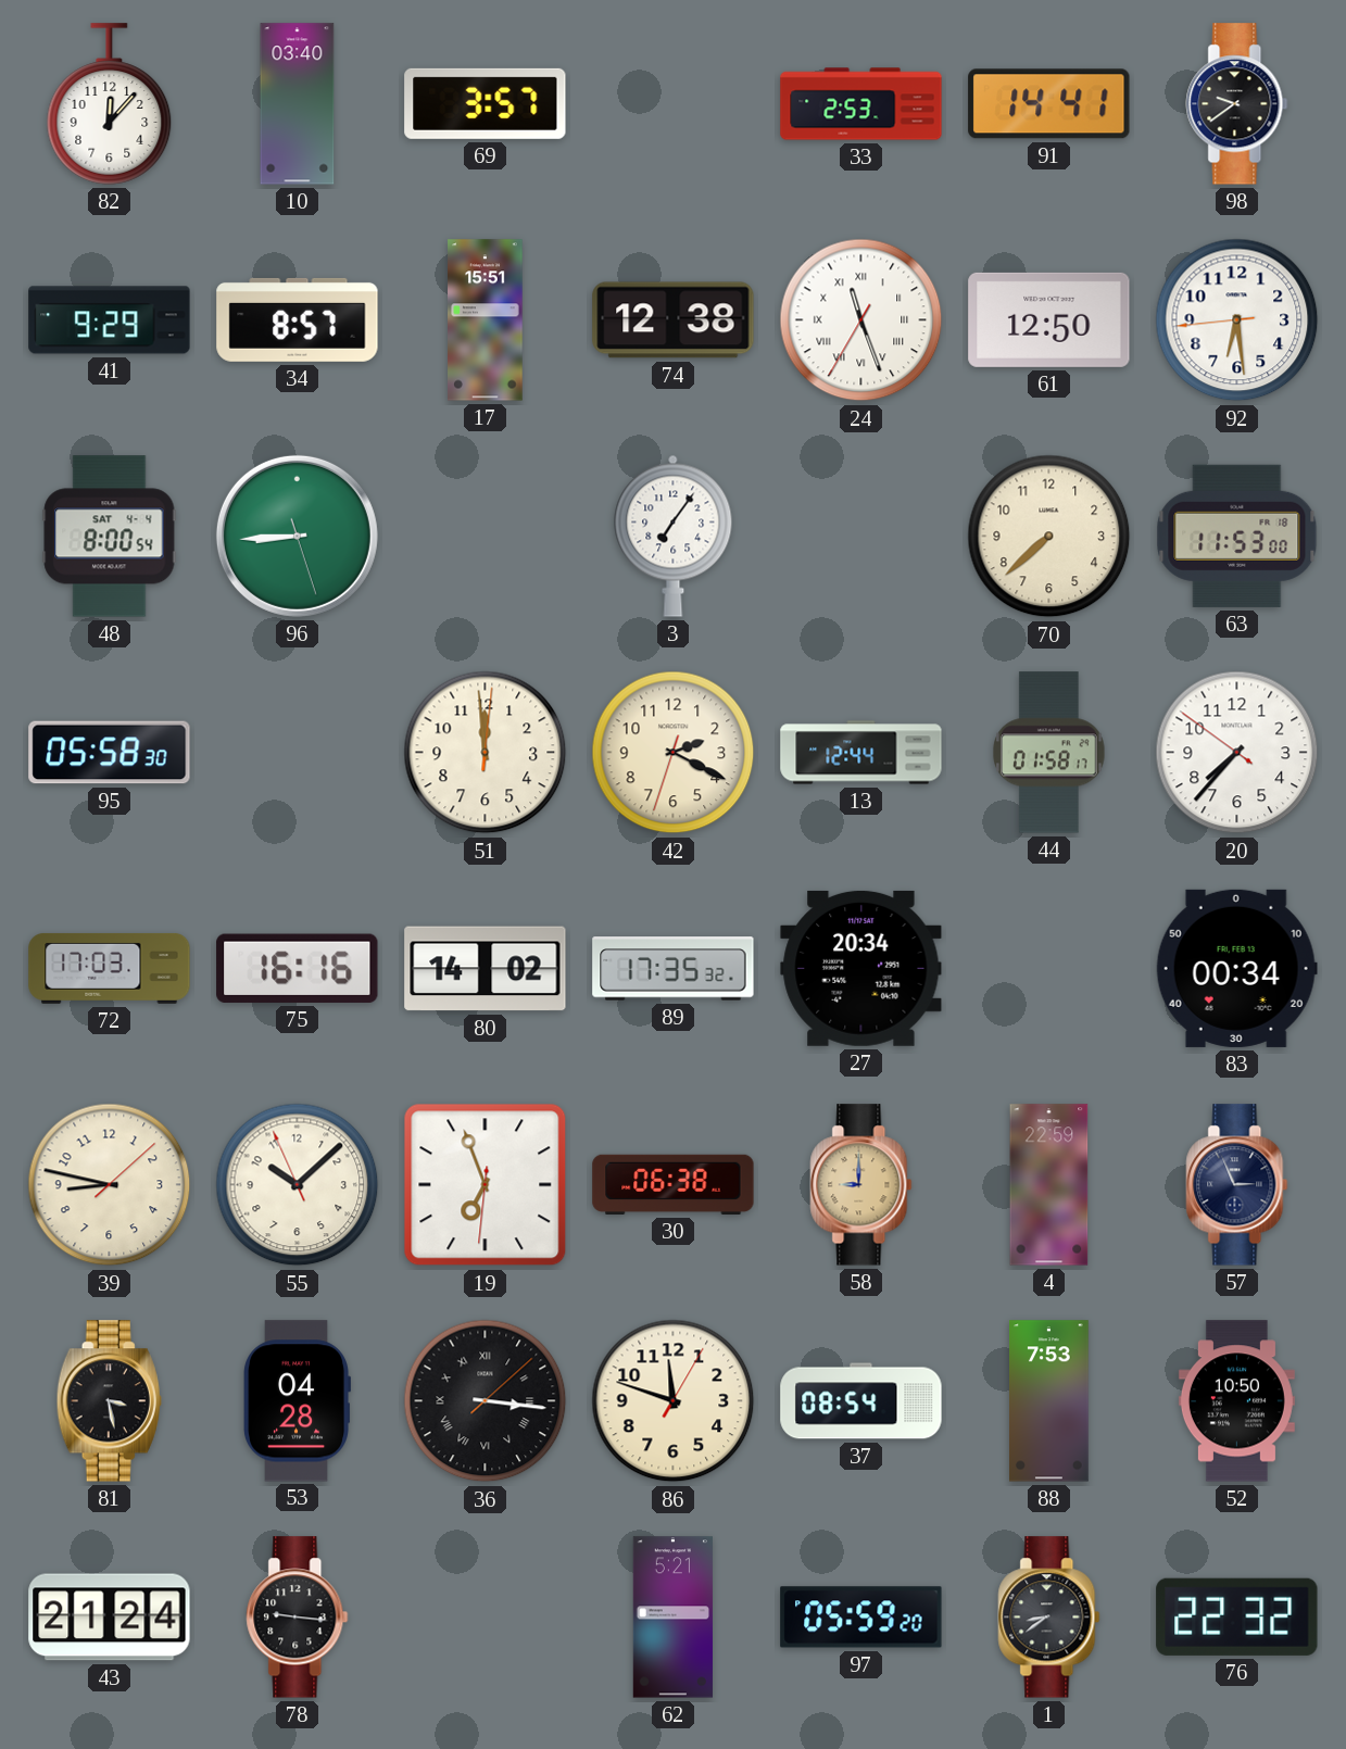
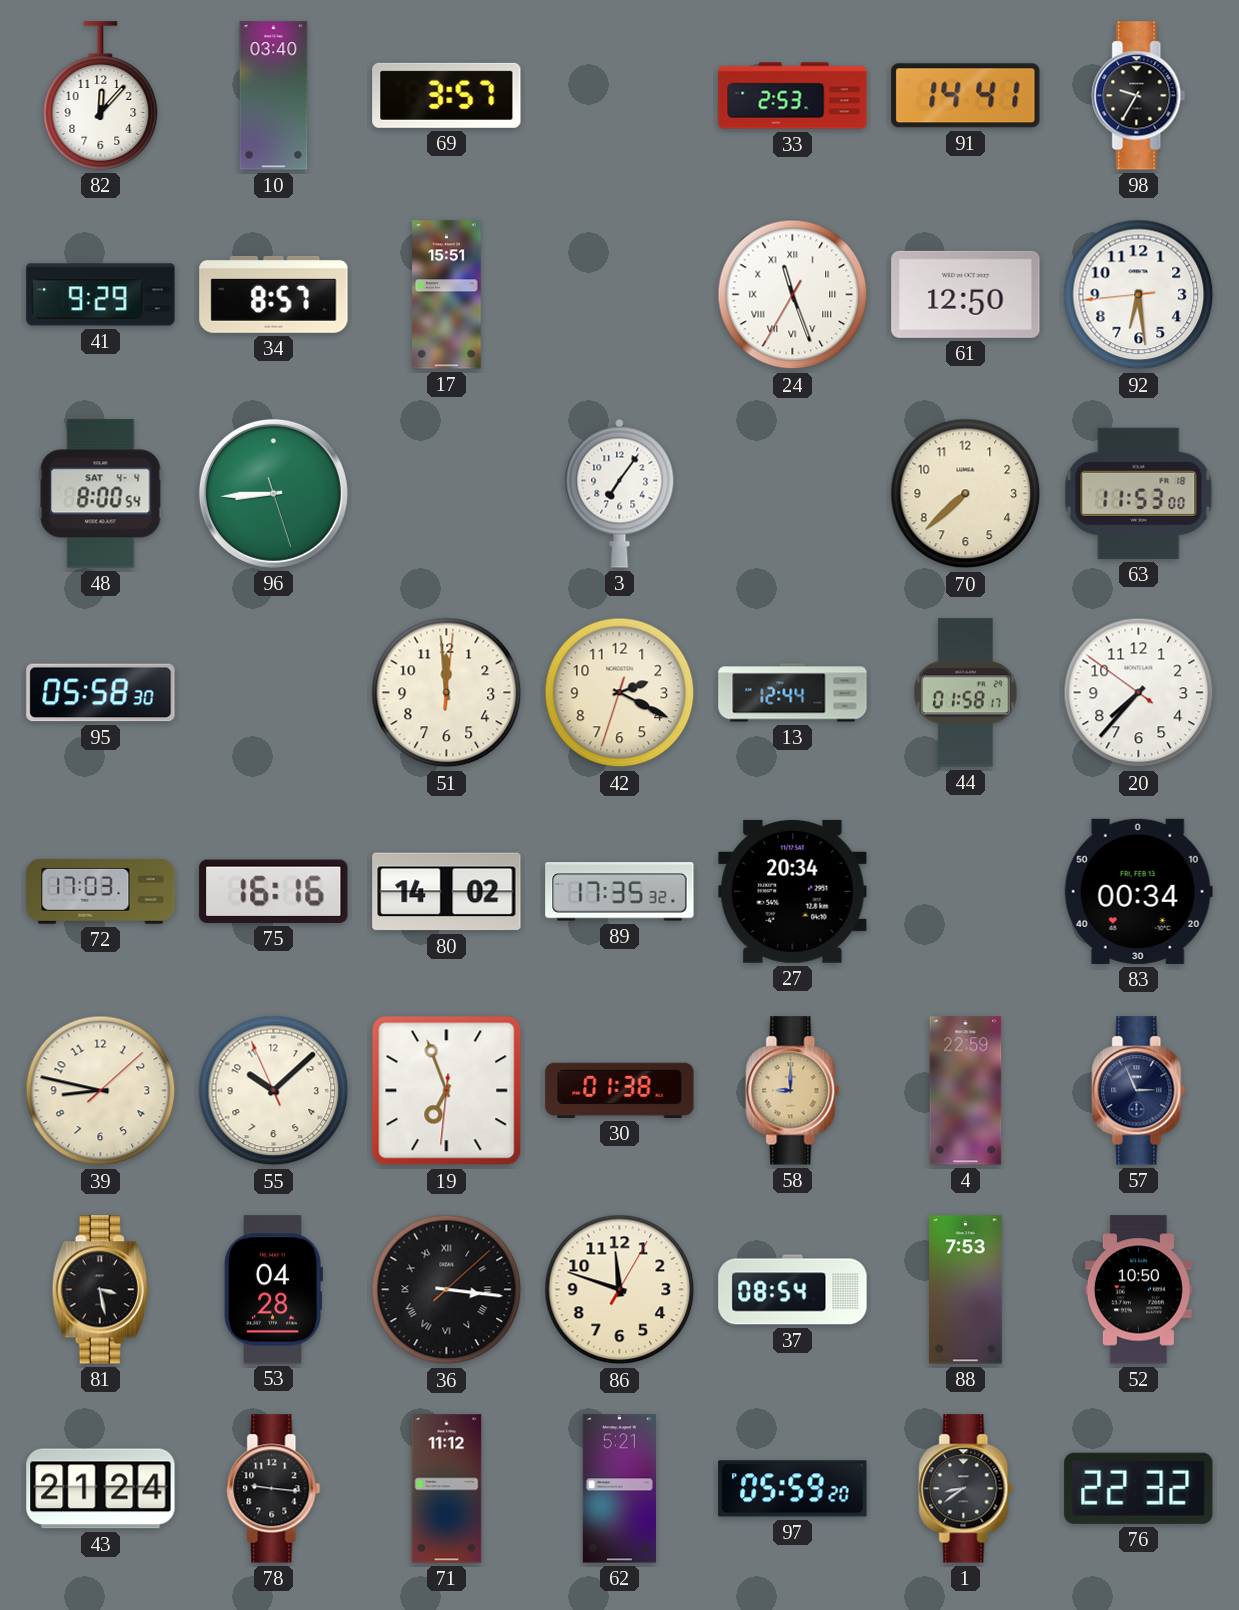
98: 9:39 -> 9:35
74: 12:38 -> none
30: 06:38 -> 01:38
71: none -> 11:12
